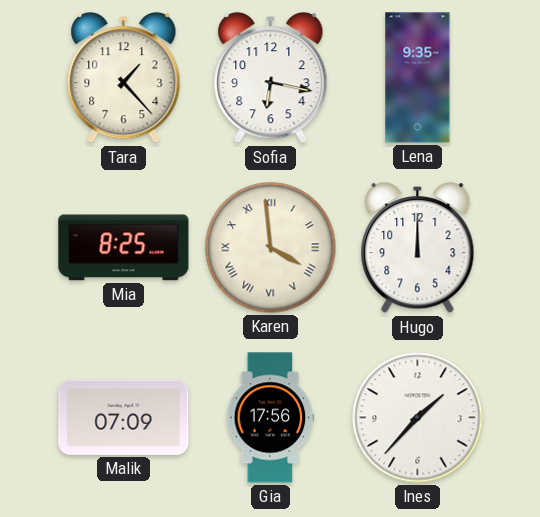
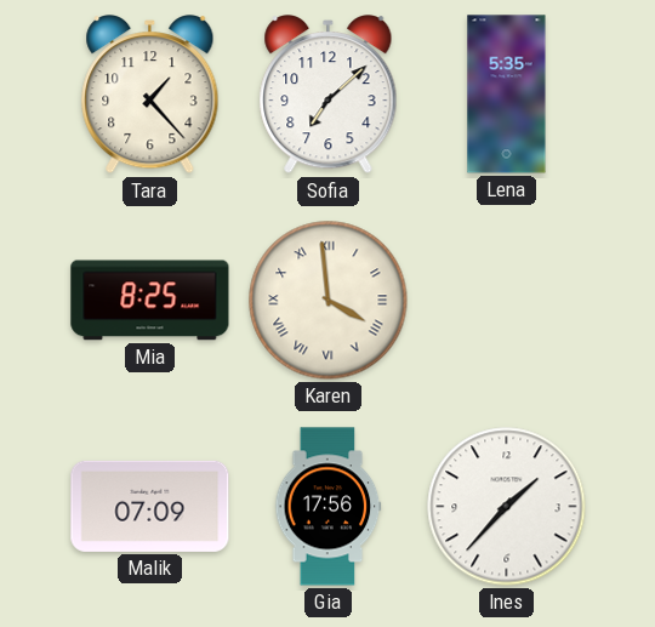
Sofia: 6:17 -> 7:08
Lena: 9:35 -> 5:35
Hugo: 12:00 -> none
